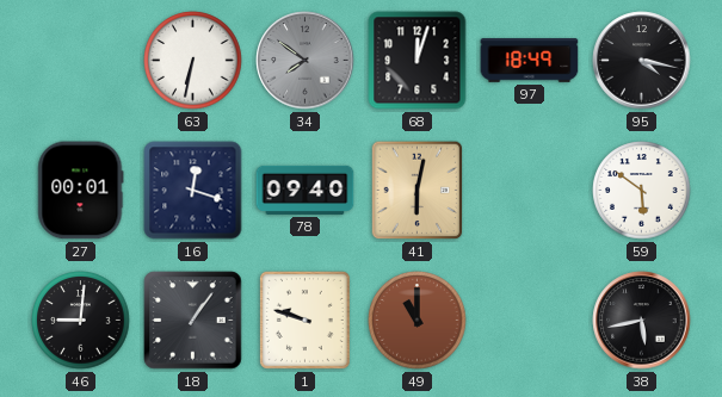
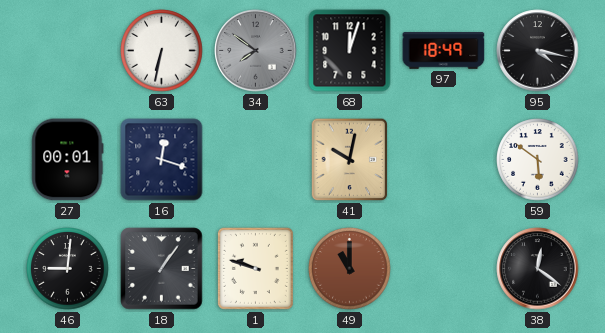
78: 09:40 -> none
41: 6:02 -> 10:02
38: 5:43 -> 12:21
